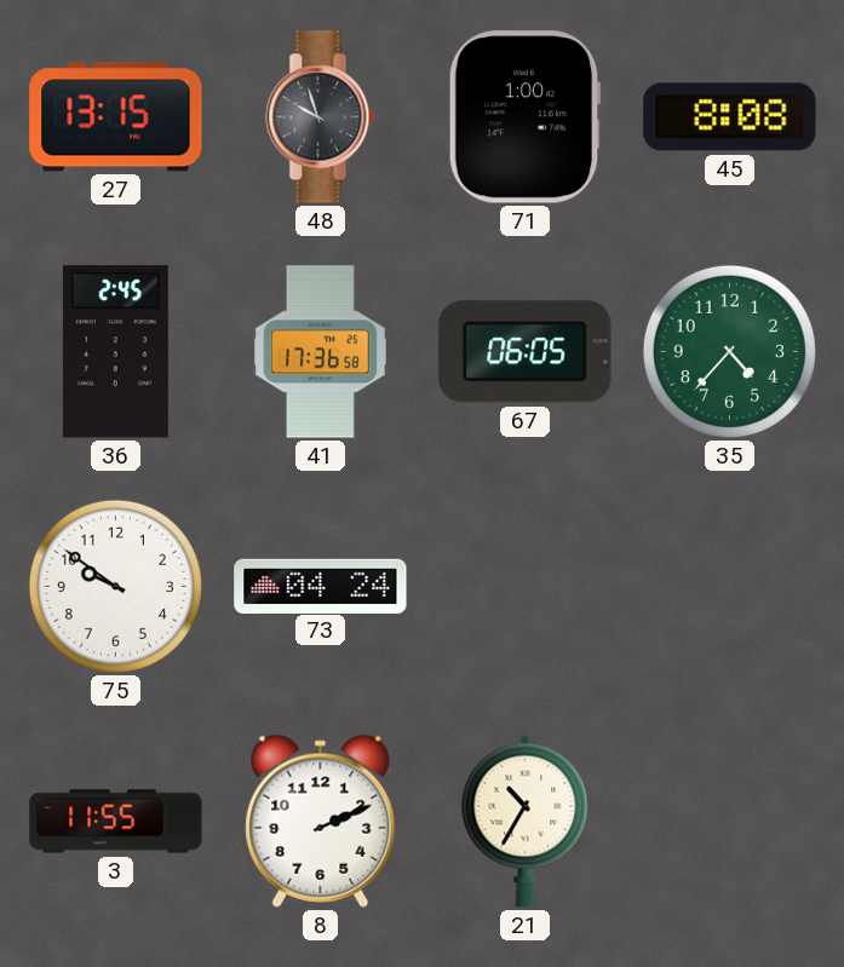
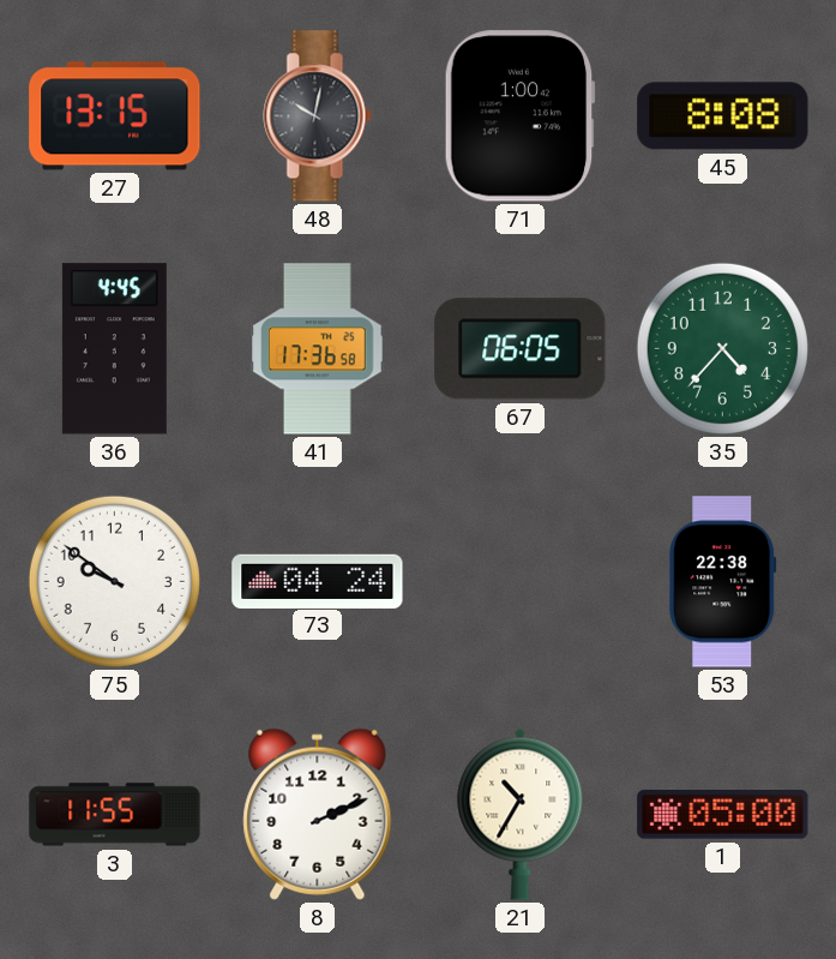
48: 9:57 -> 10:02
36: 2:45 -> 4:45
53: none -> 22:38
1: none -> 05:00
